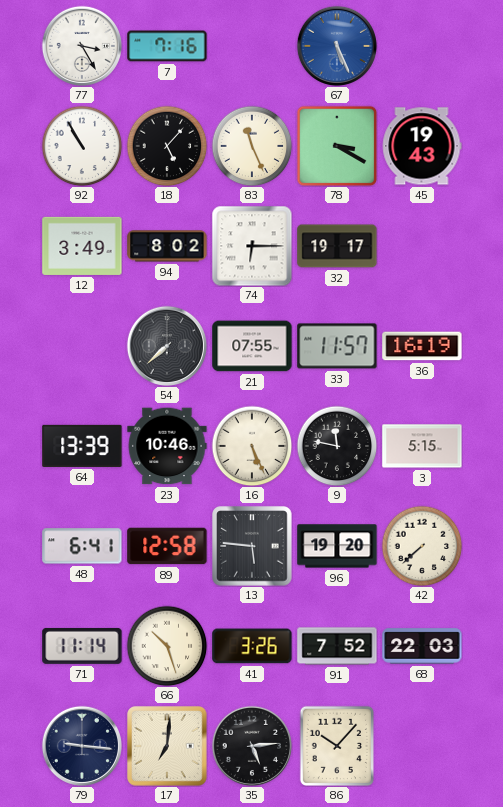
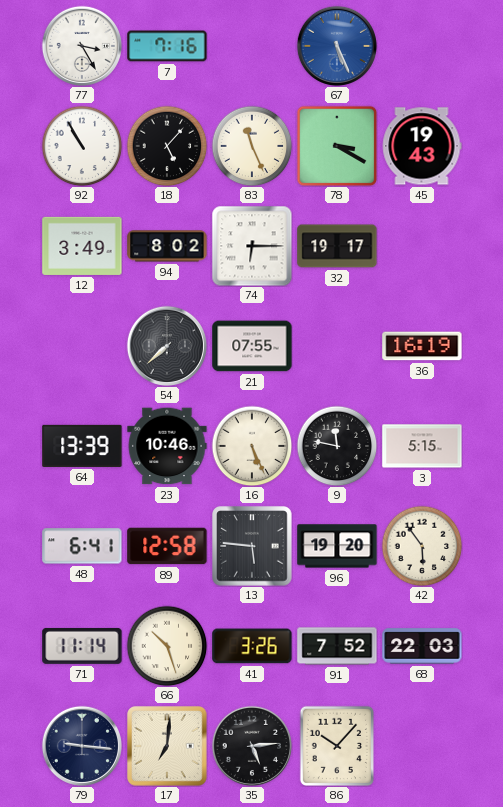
33: 11:57 -> none
42: 7:38 -> 5:54
